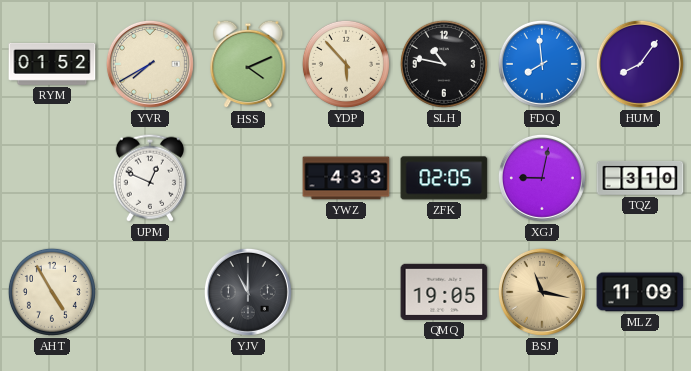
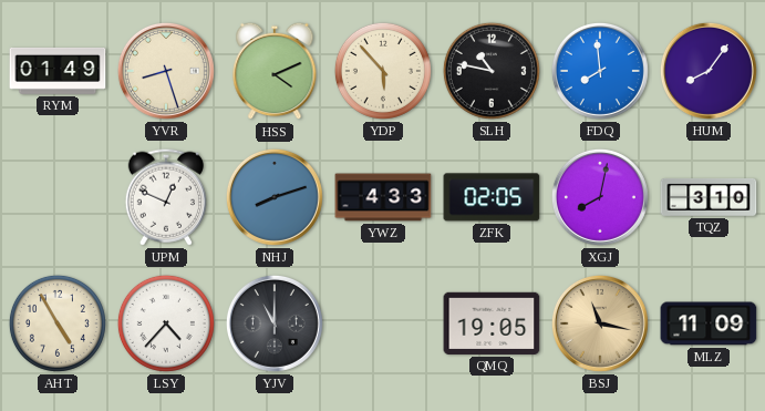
RYM: 01:52 -> 01:49
YVR: 7:40 -> 8:27
NHJ: none -> 8:12
XGJ: 9:02 -> 8:02
LSY: none -> 4:37
